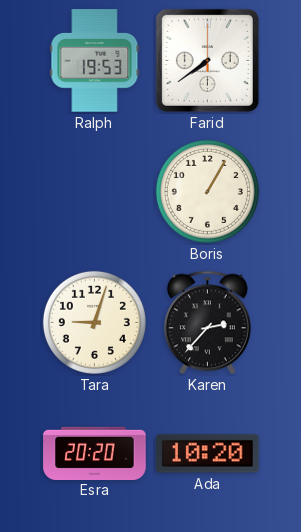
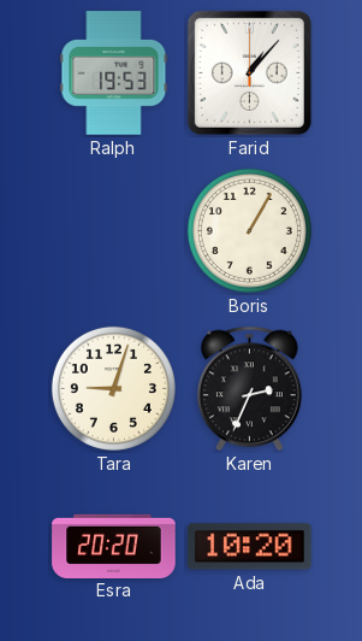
Farid: 7:39 -> 1:07
Karen: 2:37 -> 2:34
